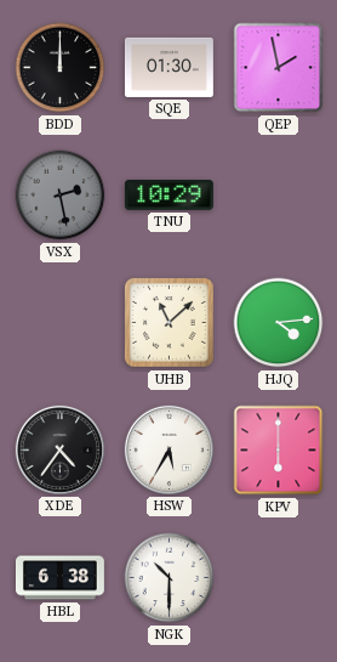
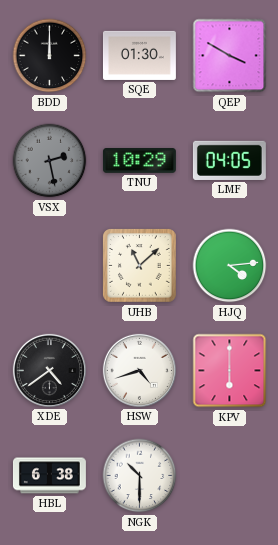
QEP: 1:58 -> 3:50
LMF: none -> 04:05
XDE: 4:36 -> 4:39
HSW: 5:35 -> 4:42
